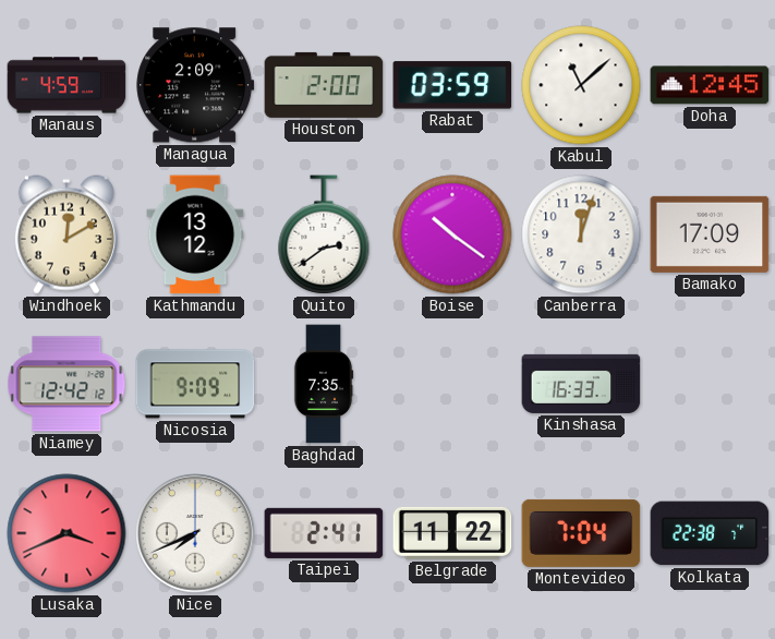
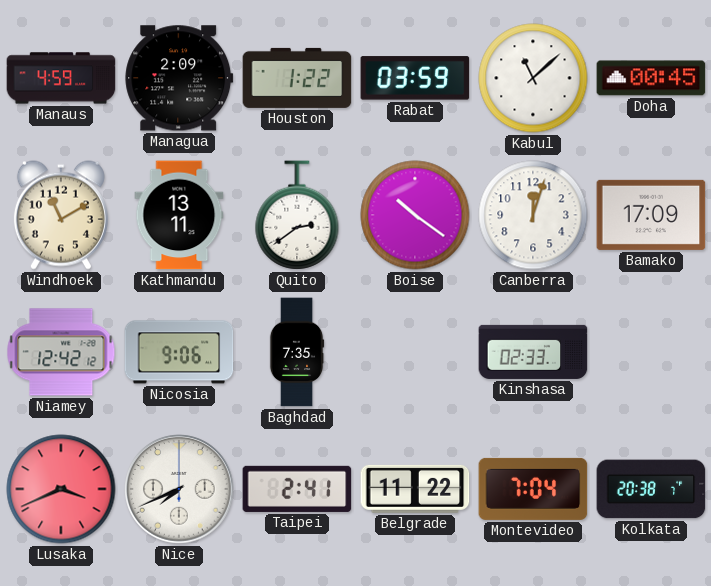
Houston: 2:00 -> 1:22
Doha: 12:45 -> 00:45
Windhoek: 12:10 -> 11:10
Kathmandu: 13:12 -> 13:11
Nicosia: 9:09 -> 9:06
Kinshasa: 16:33 -> 02:33
Kolkata: 22:38 -> 20:38
